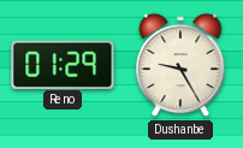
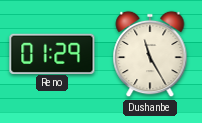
Dushanbe: 9:25 -> 11:25
